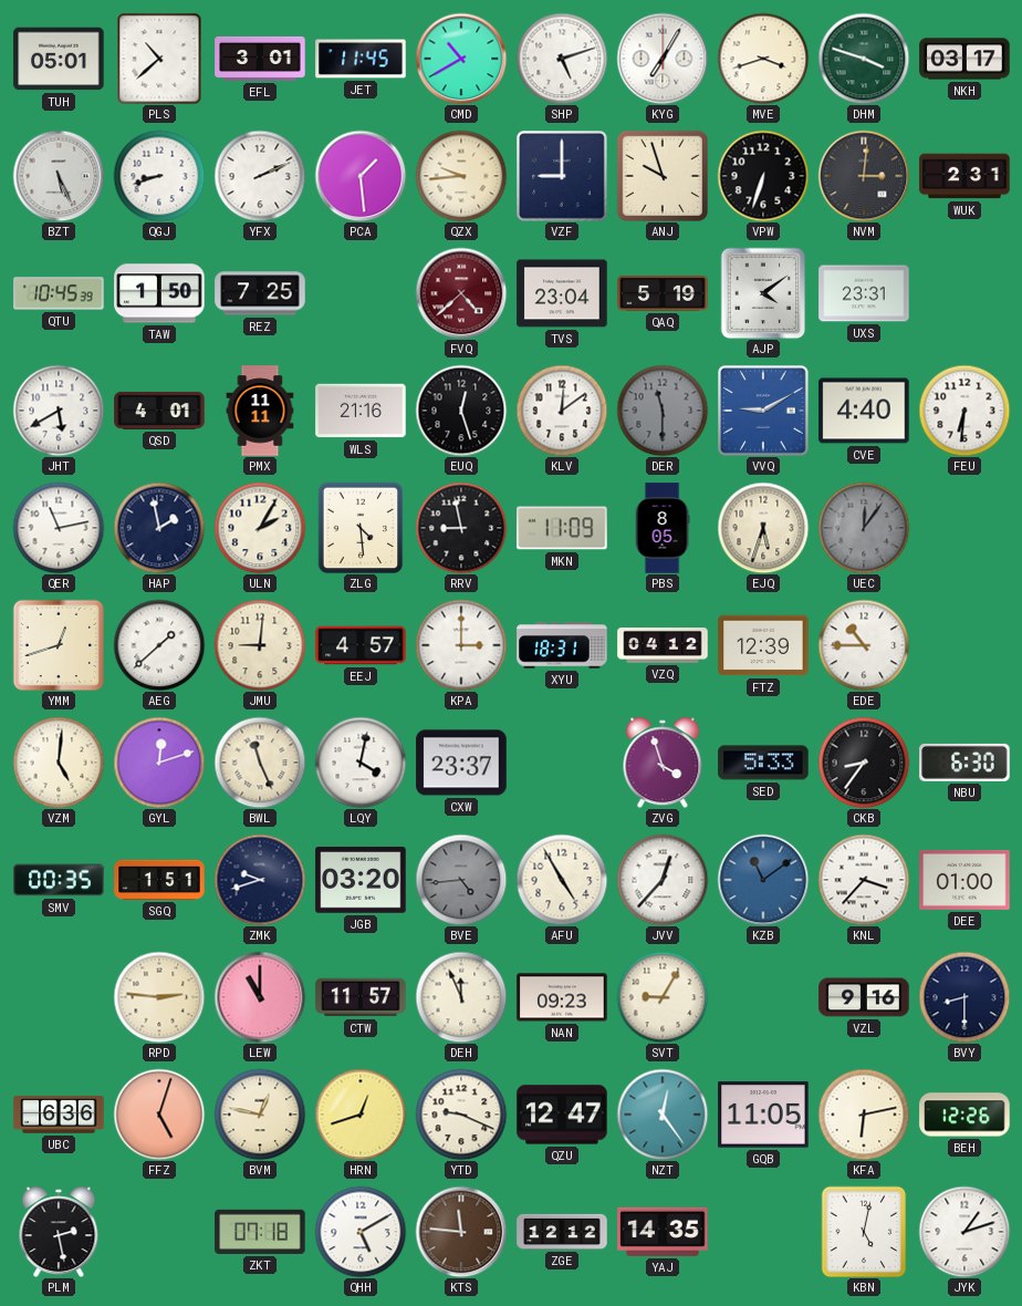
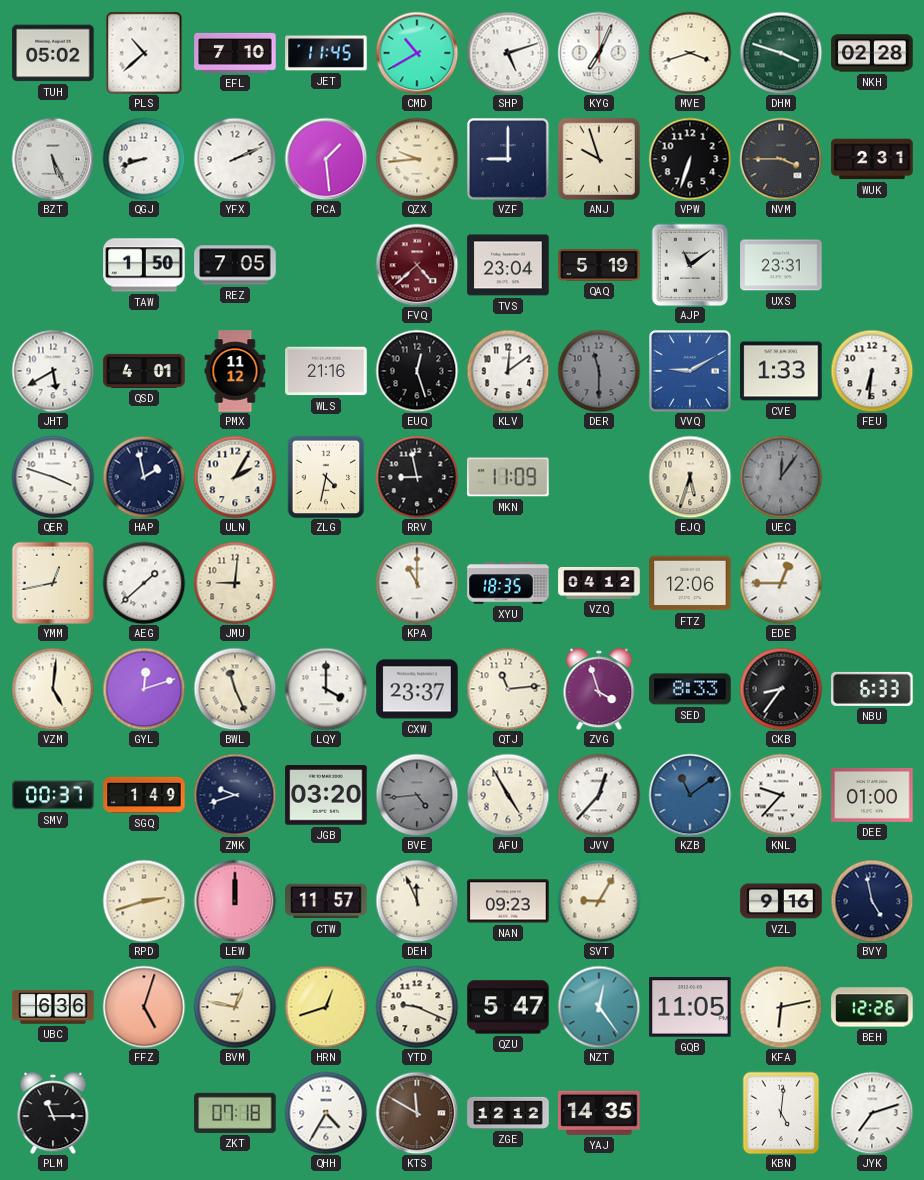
TUH: 05:01 -> 05:02
EFL: 3:01 -> 7:10
KYG: 7:05 -> 7:04
NKH: 03:17 -> 02:28
NVM: 3:01 -> 3:45
QTU: 10:45 -> none
REZ: 7:25 -> 7:05
AJP: 4:09 -> 11:09
PMX: 11:11 -> 11:12
CVE: 4:40 -> 1:33
QER: 11:13 -> 3:48
ZLG: 4:29 -> 4:32
PBS: 8:05 -> none
YMM: 12:42 -> 12:43
EEJ: 4:57 -> none
KPA: 3:00 -> 11:00
XYU: 18:31 -> 18:35
FTZ: 12:39 -> 12:06
EDE: 10:45 -> 12:45
LQY: 4:02 -> 4:00
QTJ: none -> 11:14
SED: 5:33 -> 8:33
NBU: 6:30 -> 6:33
SMV: 00:35 -> 00:37
SGQ: 1:51 -> 1:49
KNL: 3:37 -> 9:37
RPD: 2:46 -> 2:42
LEW: 11:00 -> 12:00
BVY: 8:30 -> 4:58
QZU: 12:47 -> 5:47
PLM: 2:28 -> 11:15
QHH: 5:10 -> 4:35
KTS: 11:46 -> 11:50
KBN: 5:02 -> 5:01
JYK: 1:12 -> 7:12
